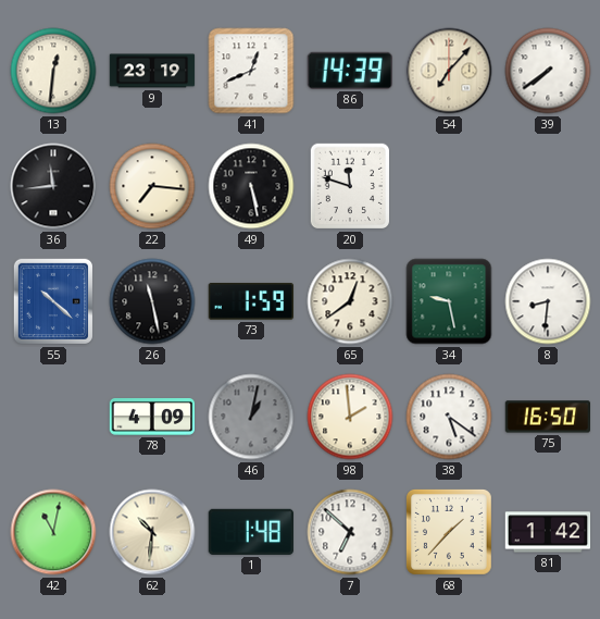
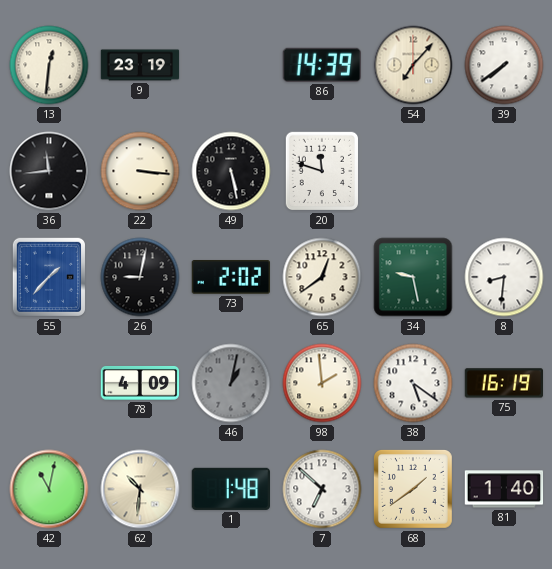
41: 12:41 -> none
22: 7:16 -> 3:16
55: 10:22 -> 1:37
26: 11:28 -> 9:02
73: 1:59 -> 2:02
75: 16:50 -> 16:19
68: 1:37 -> 1:39
81: 1:42 -> 1:40
